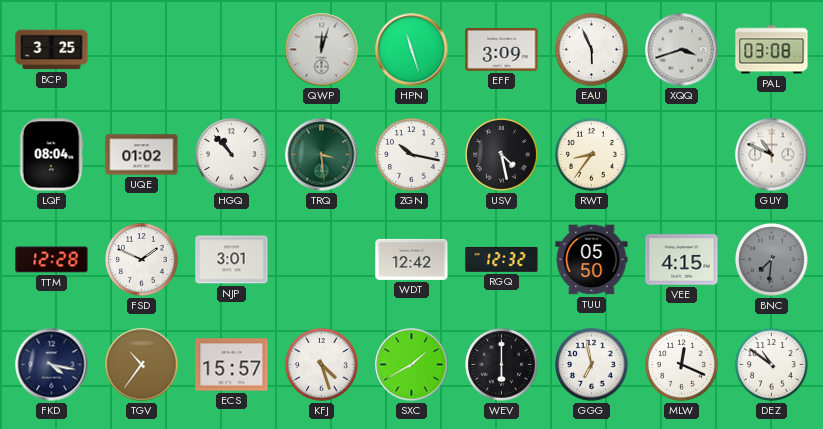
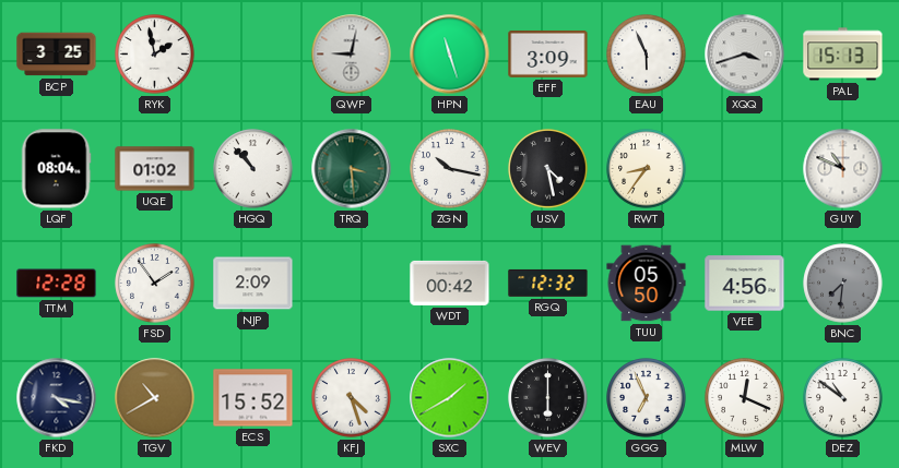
RYK: none -> 1:58
QWP: 12:03 -> 9:02
PAL: 03:08 -> 15:13
FSD: 1:49 -> 1:54
NJP: 3:01 -> 2:09
WDT: 12:42 -> 00:42
VEE: 4:15 -> 4:56
TGV: 10:36 -> 10:40
ECS: 15:57 -> 15:52
GGG: 6:58 -> 6:56
